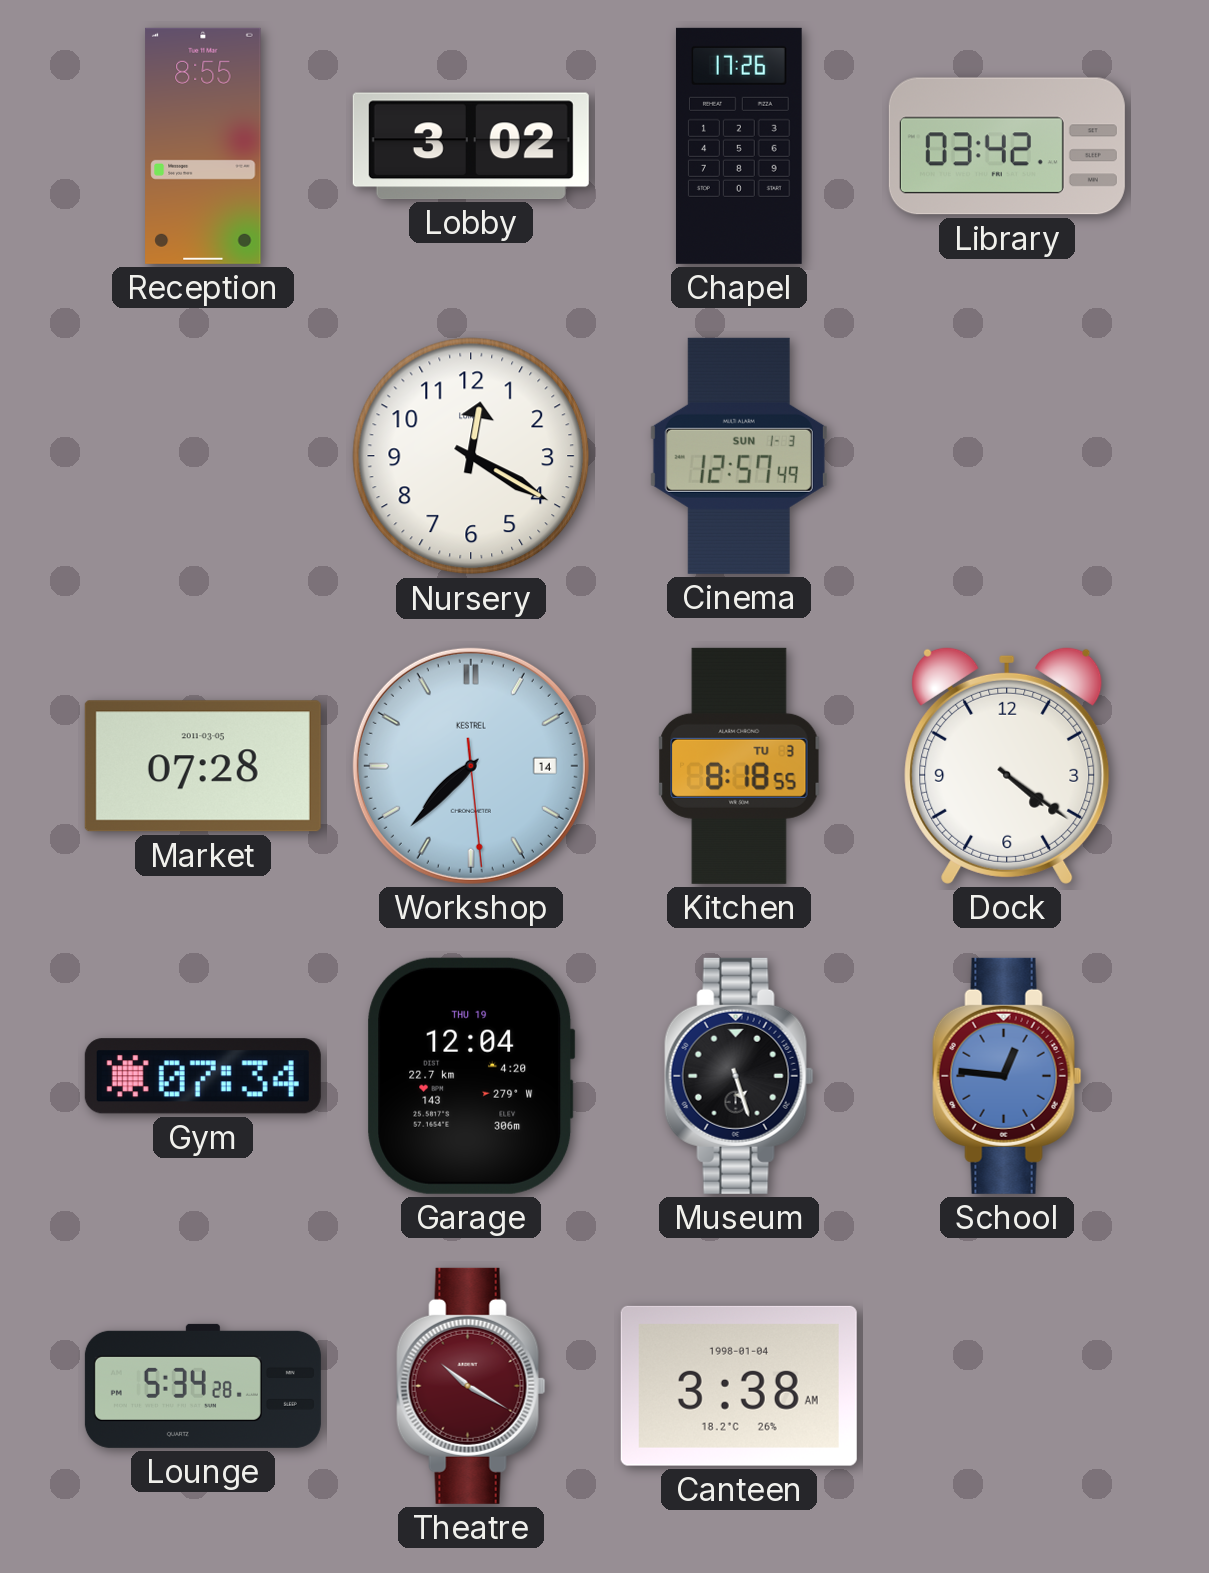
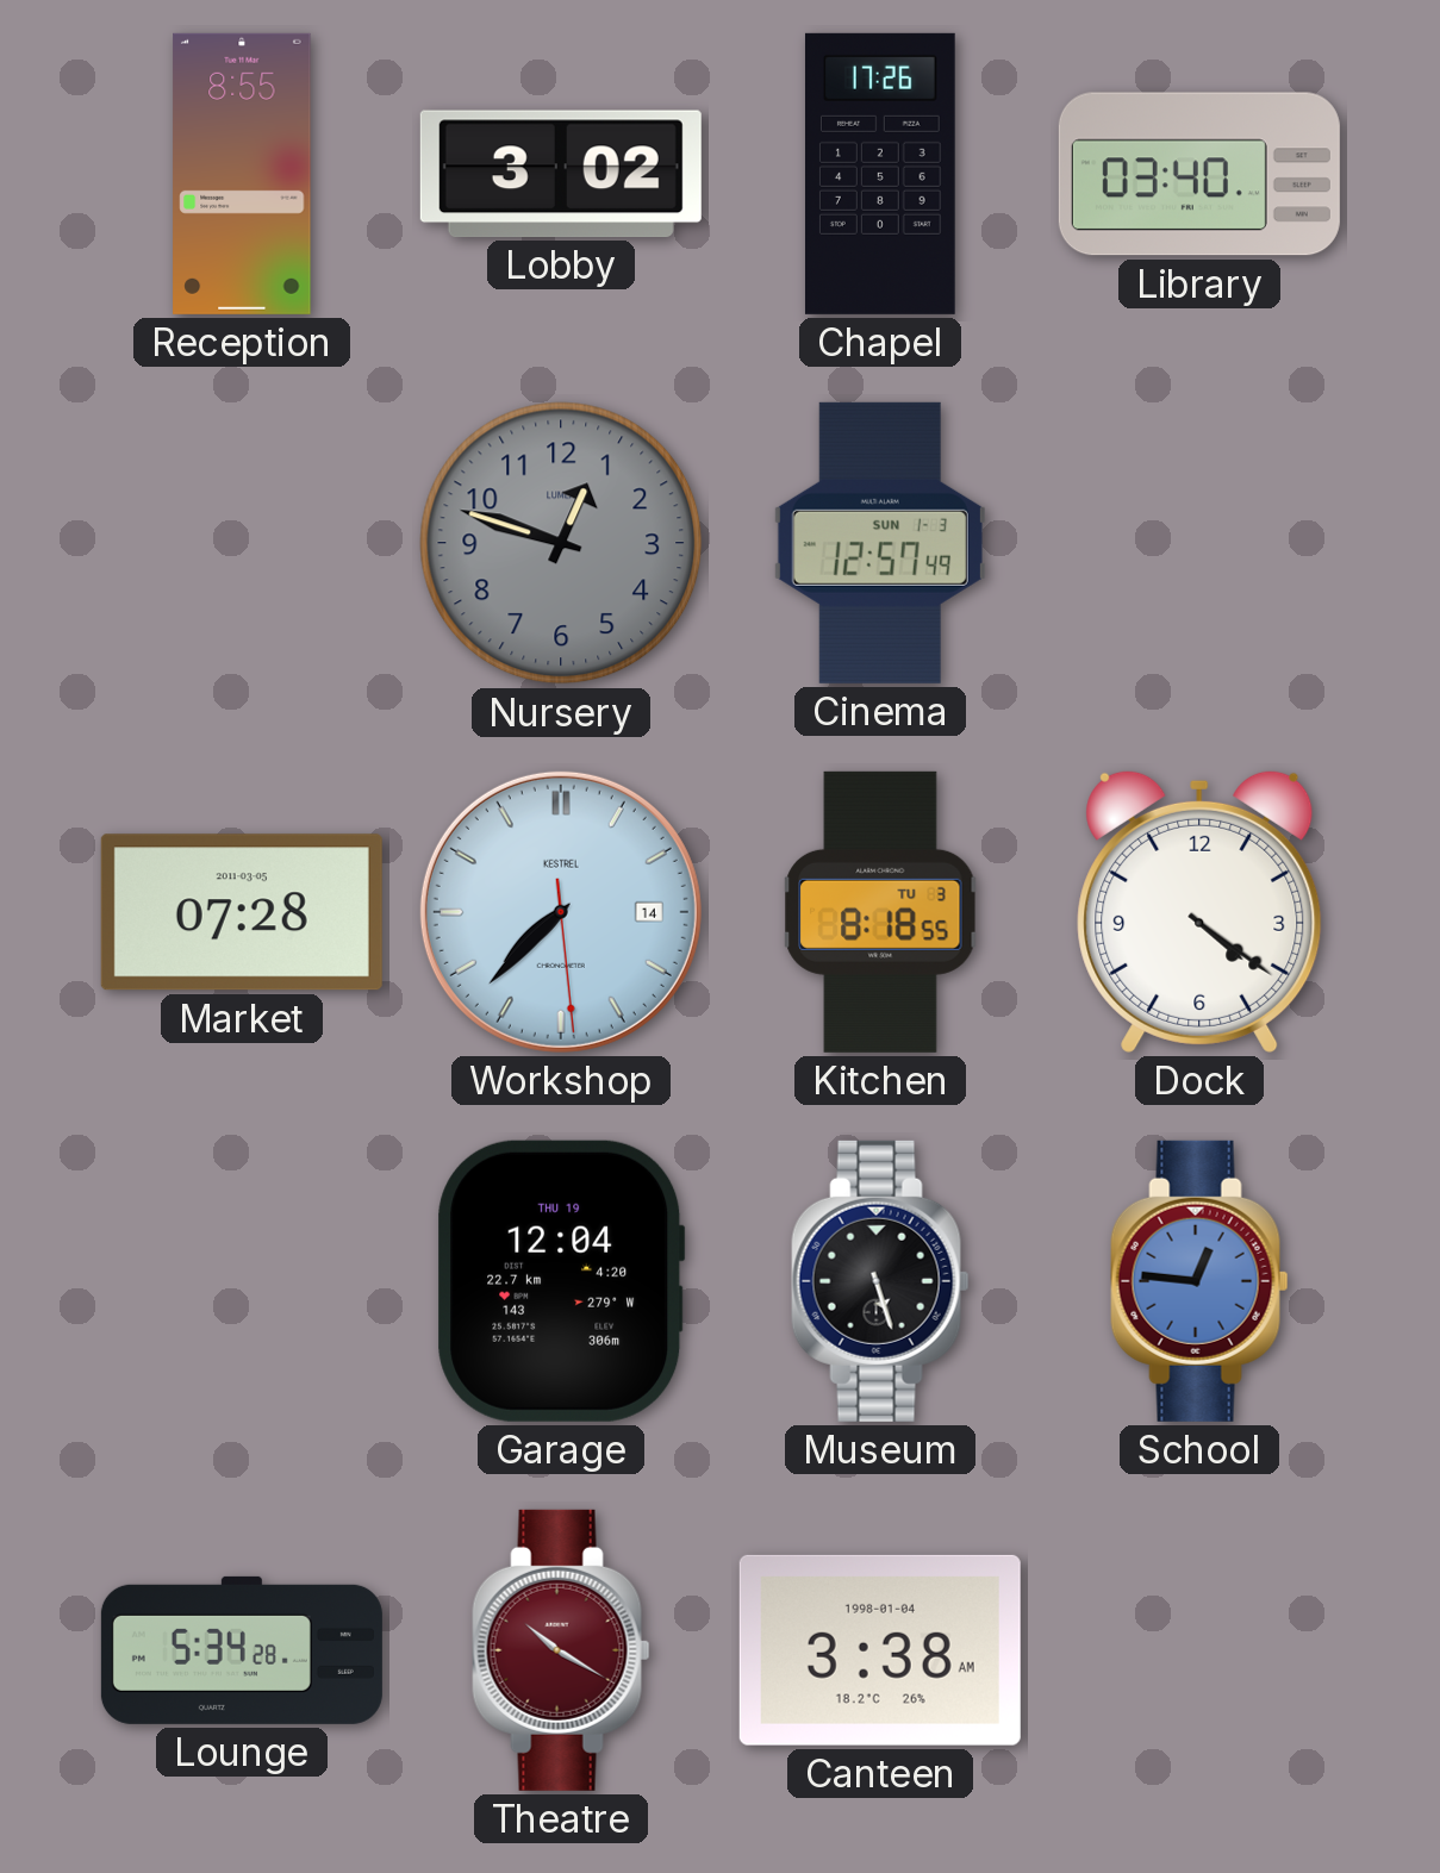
Library: 03:42 -> 03:40
Nursery: 12:20 -> 12:48
Nursery dial: white -> grey
Gym: 07:34 -> none
